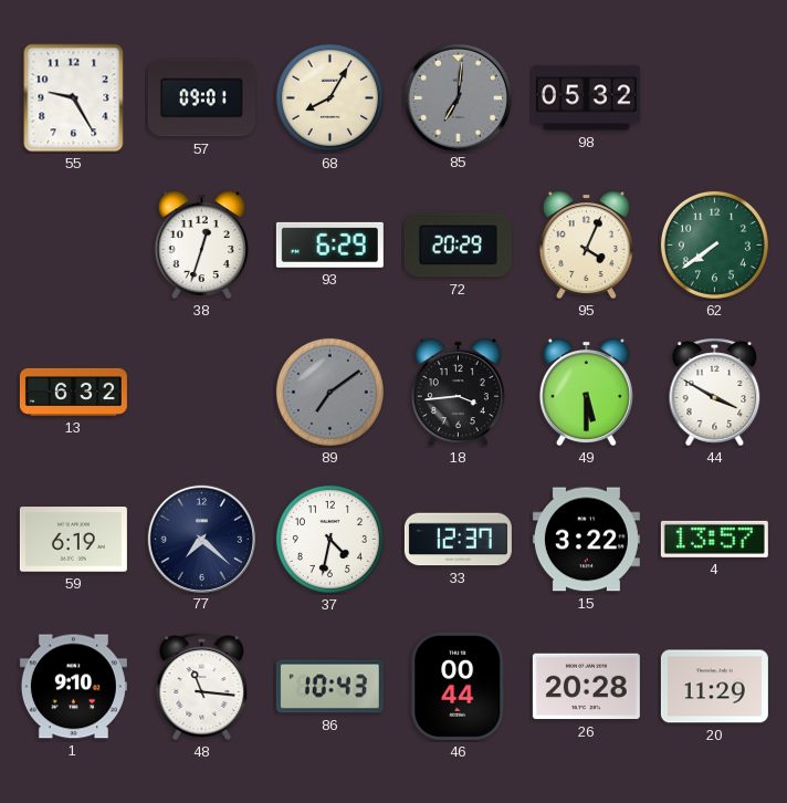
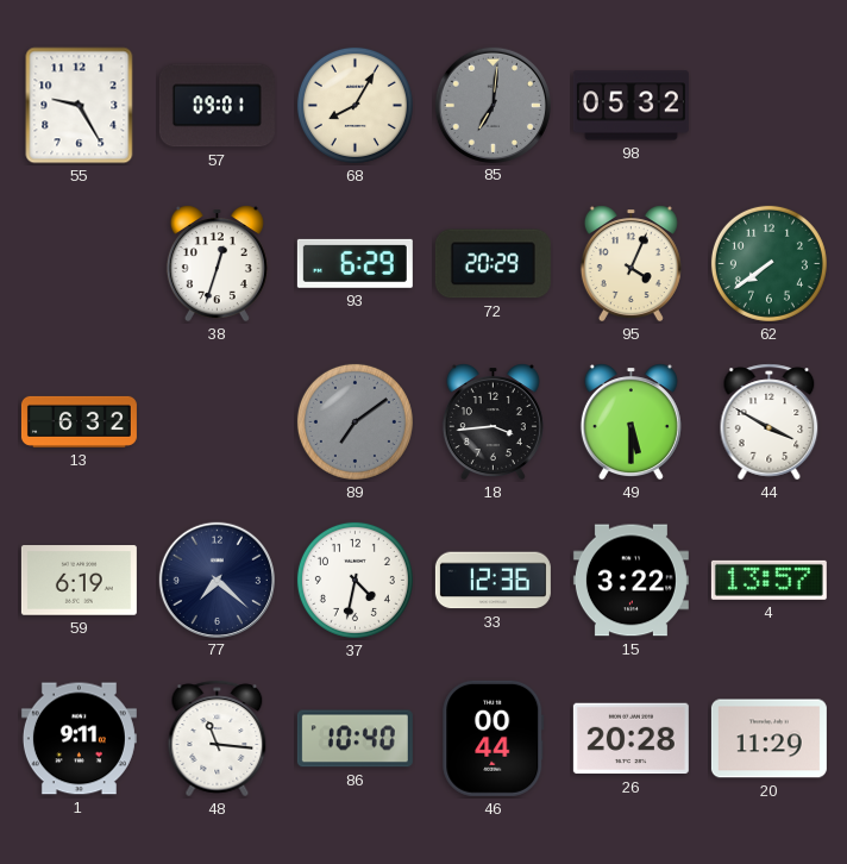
33: 12:37 -> 12:36
1: 9:10 -> 9:11
86: 10:43 -> 10:40
